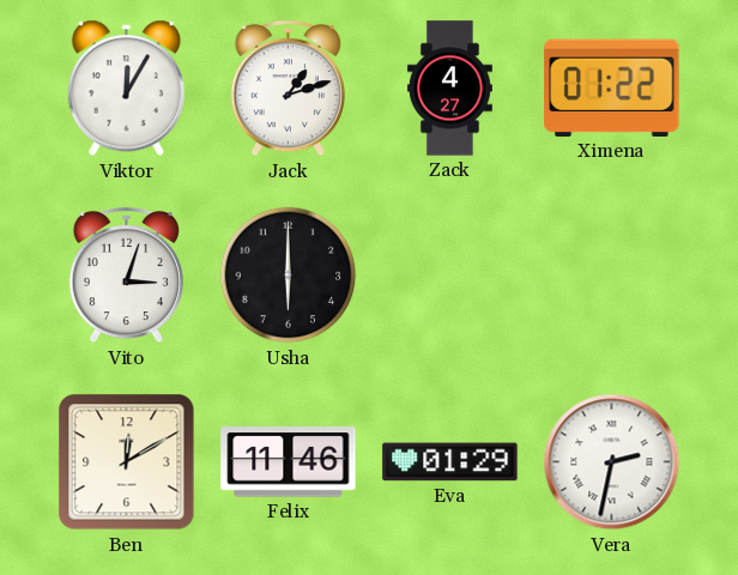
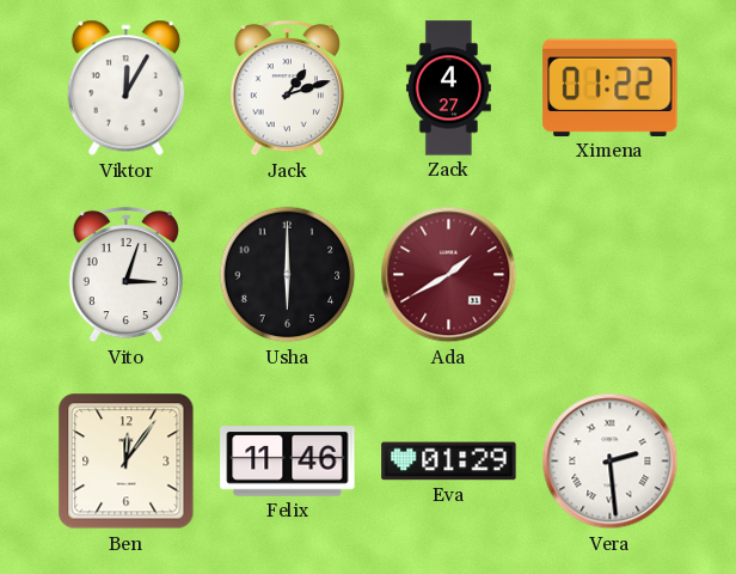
Ada: none -> 1:40
Ben: 12:10 -> 12:06
Vera: 2:32 -> 2:29
